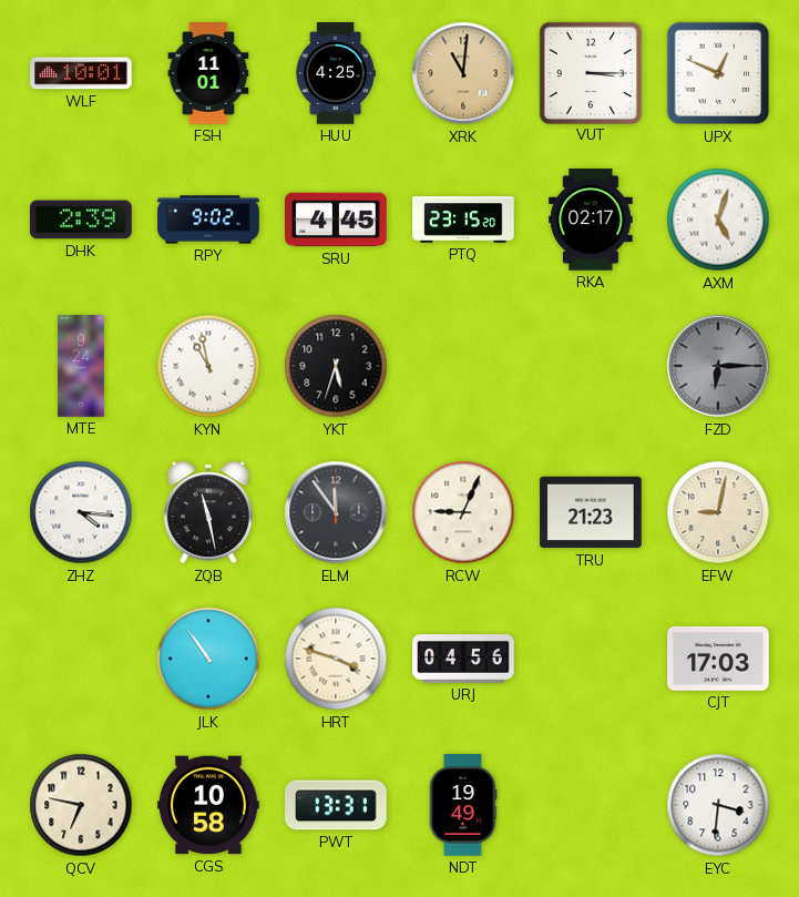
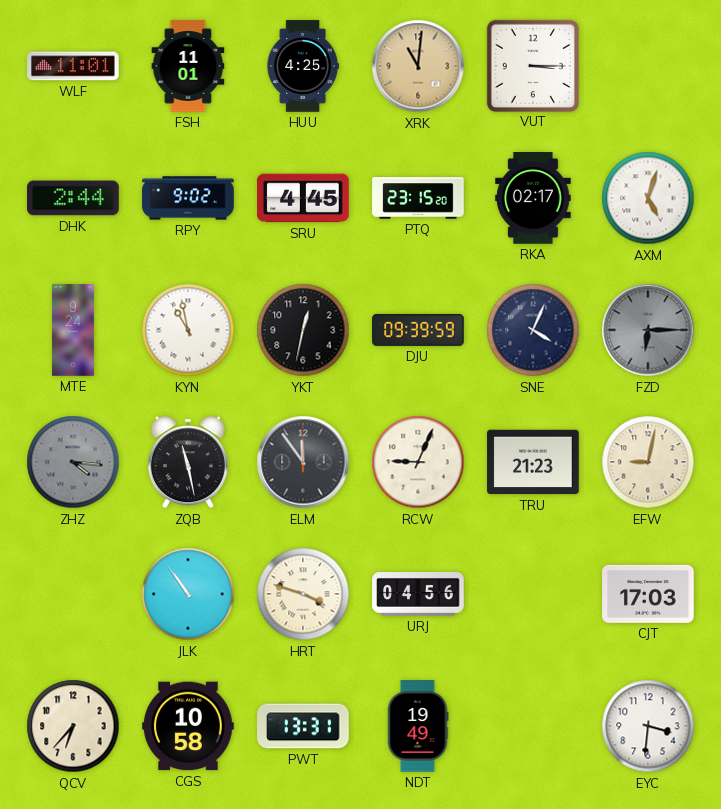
WLF: 10:01 -> 11:01
UPX: 12:49 -> none
DHK: 2:39 -> 2:44
YKT: 5:33 -> 12:32
DJU: none -> 09:39
SNE: none -> 4:04
ZHZ dial: white -> grey
QCV: 6:47 -> 6:37
